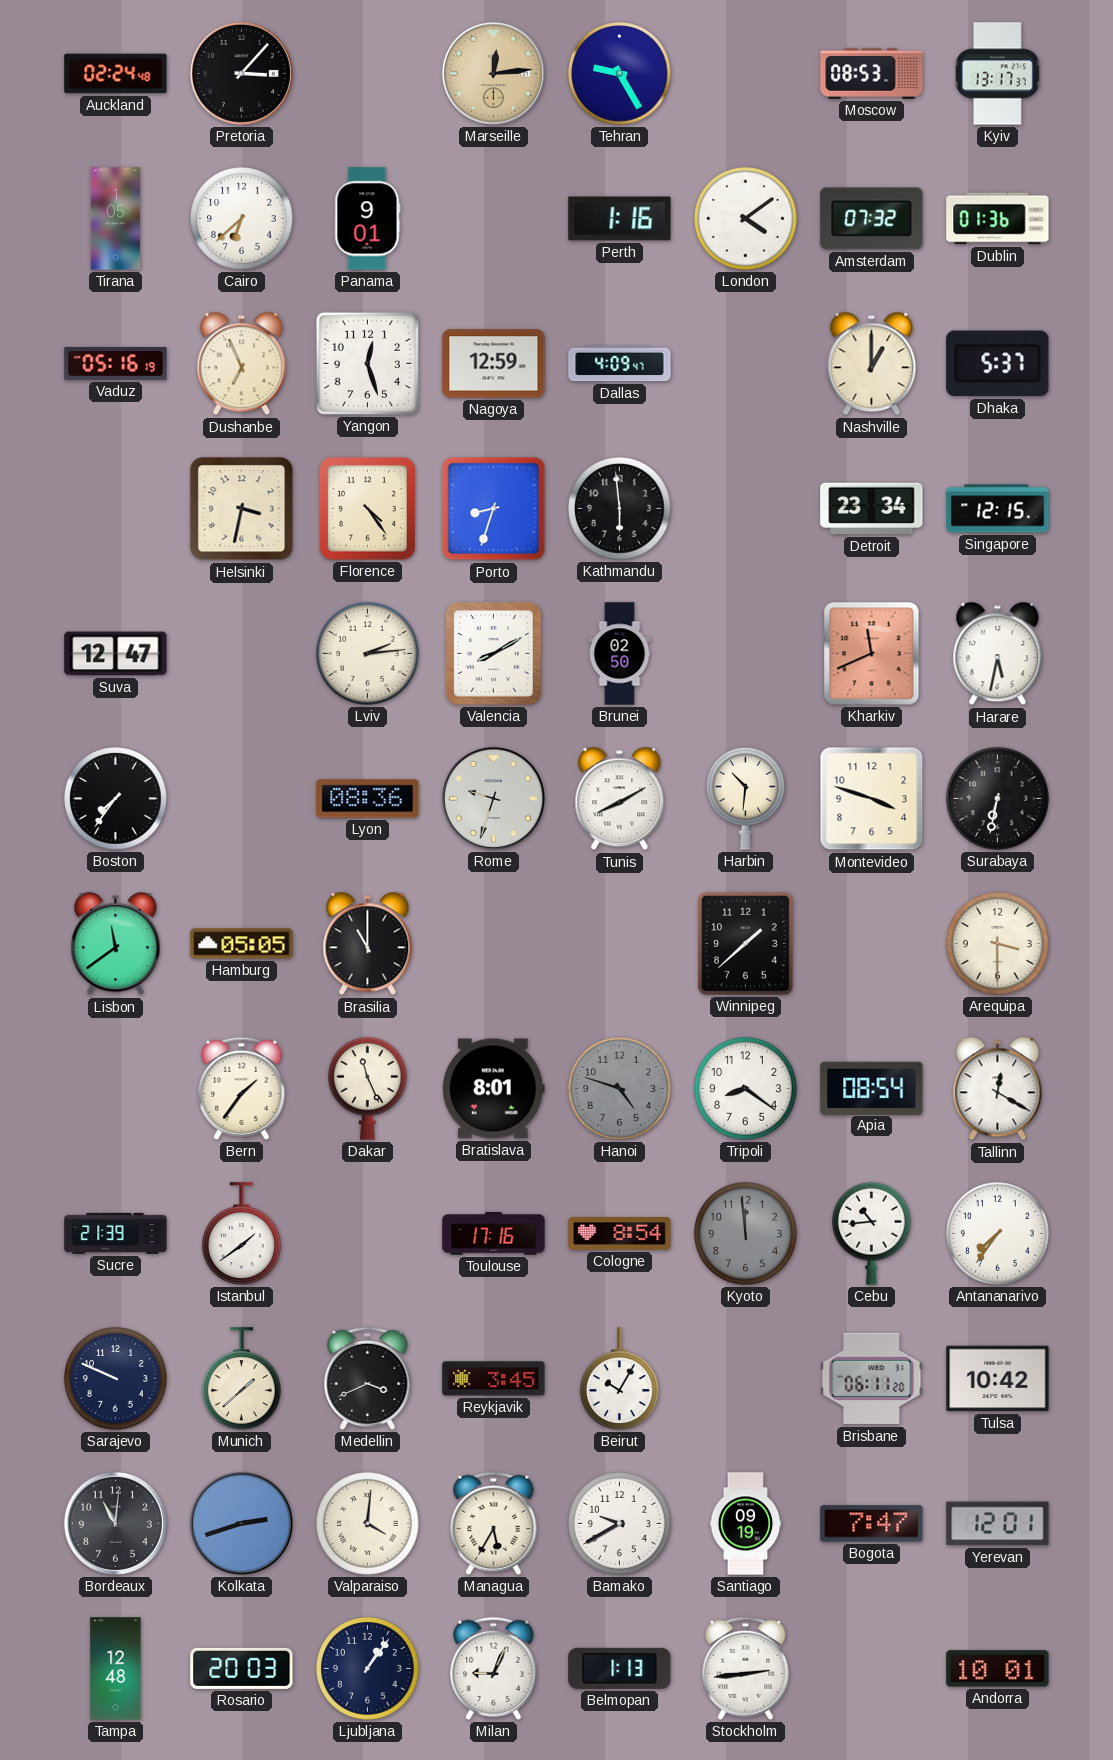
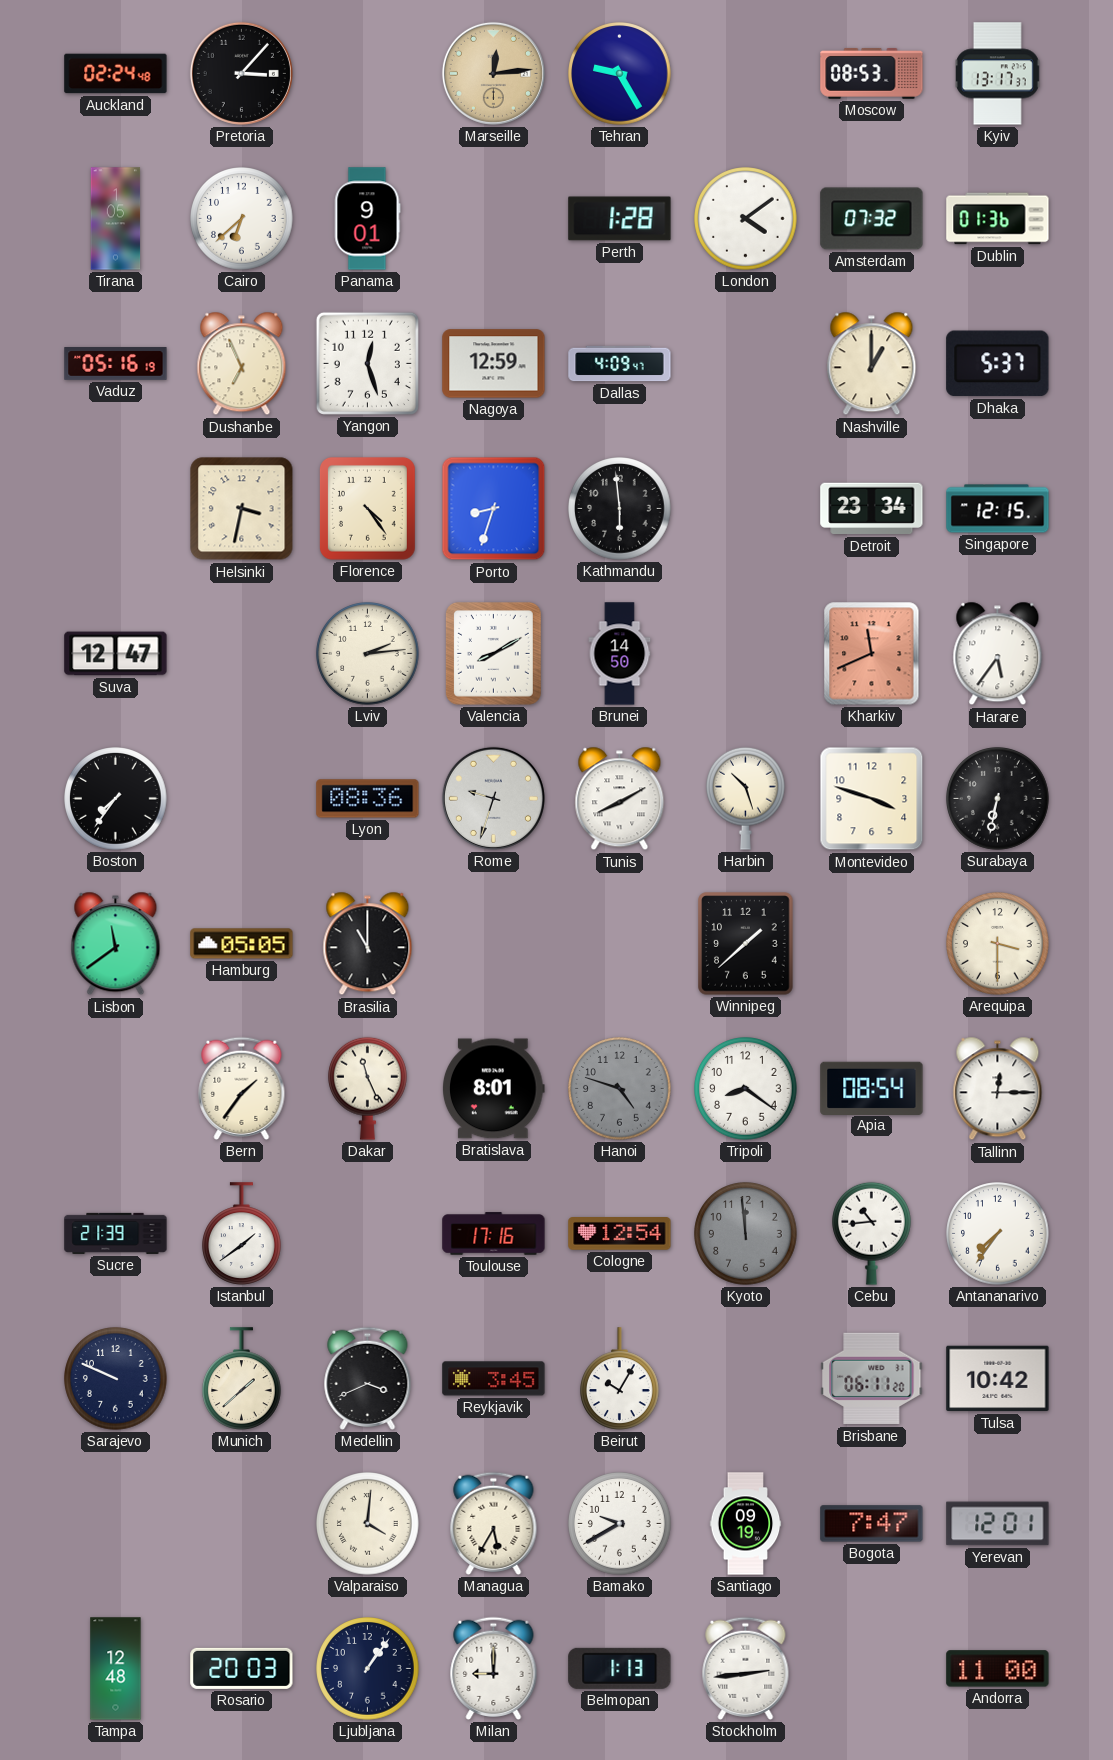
Perth: 1:16 -> 1:28
Brunei: 02:50 -> 14:50
Harare: 5:32 -> 5:36
Harbin: 10:31 -> 10:27
Tallinn: 12:20 -> 12:15
Cologne: 8:54 -> 12:54
Bordeaux: 11:01 -> none
Kolkata: 2:42 -> none
Milan: 9:04 -> 9:00
Andorra: 10:01 -> 11:00
